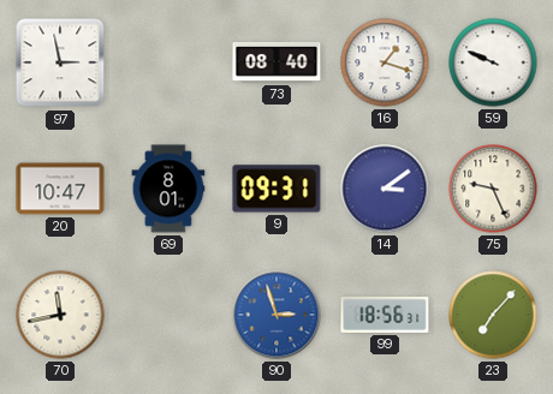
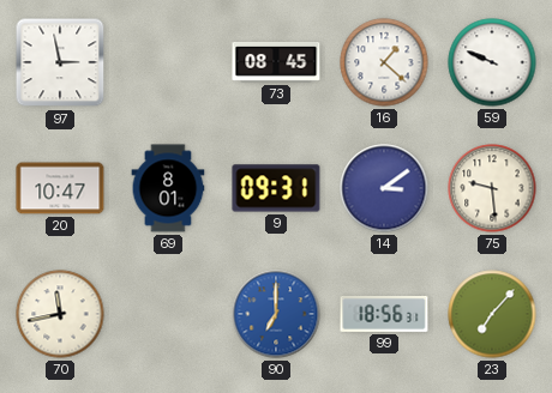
73: 08:40 -> 08:45
16: 1:18 -> 1:22
75: 9:26 -> 9:29
90: 2:57 -> 7:00
